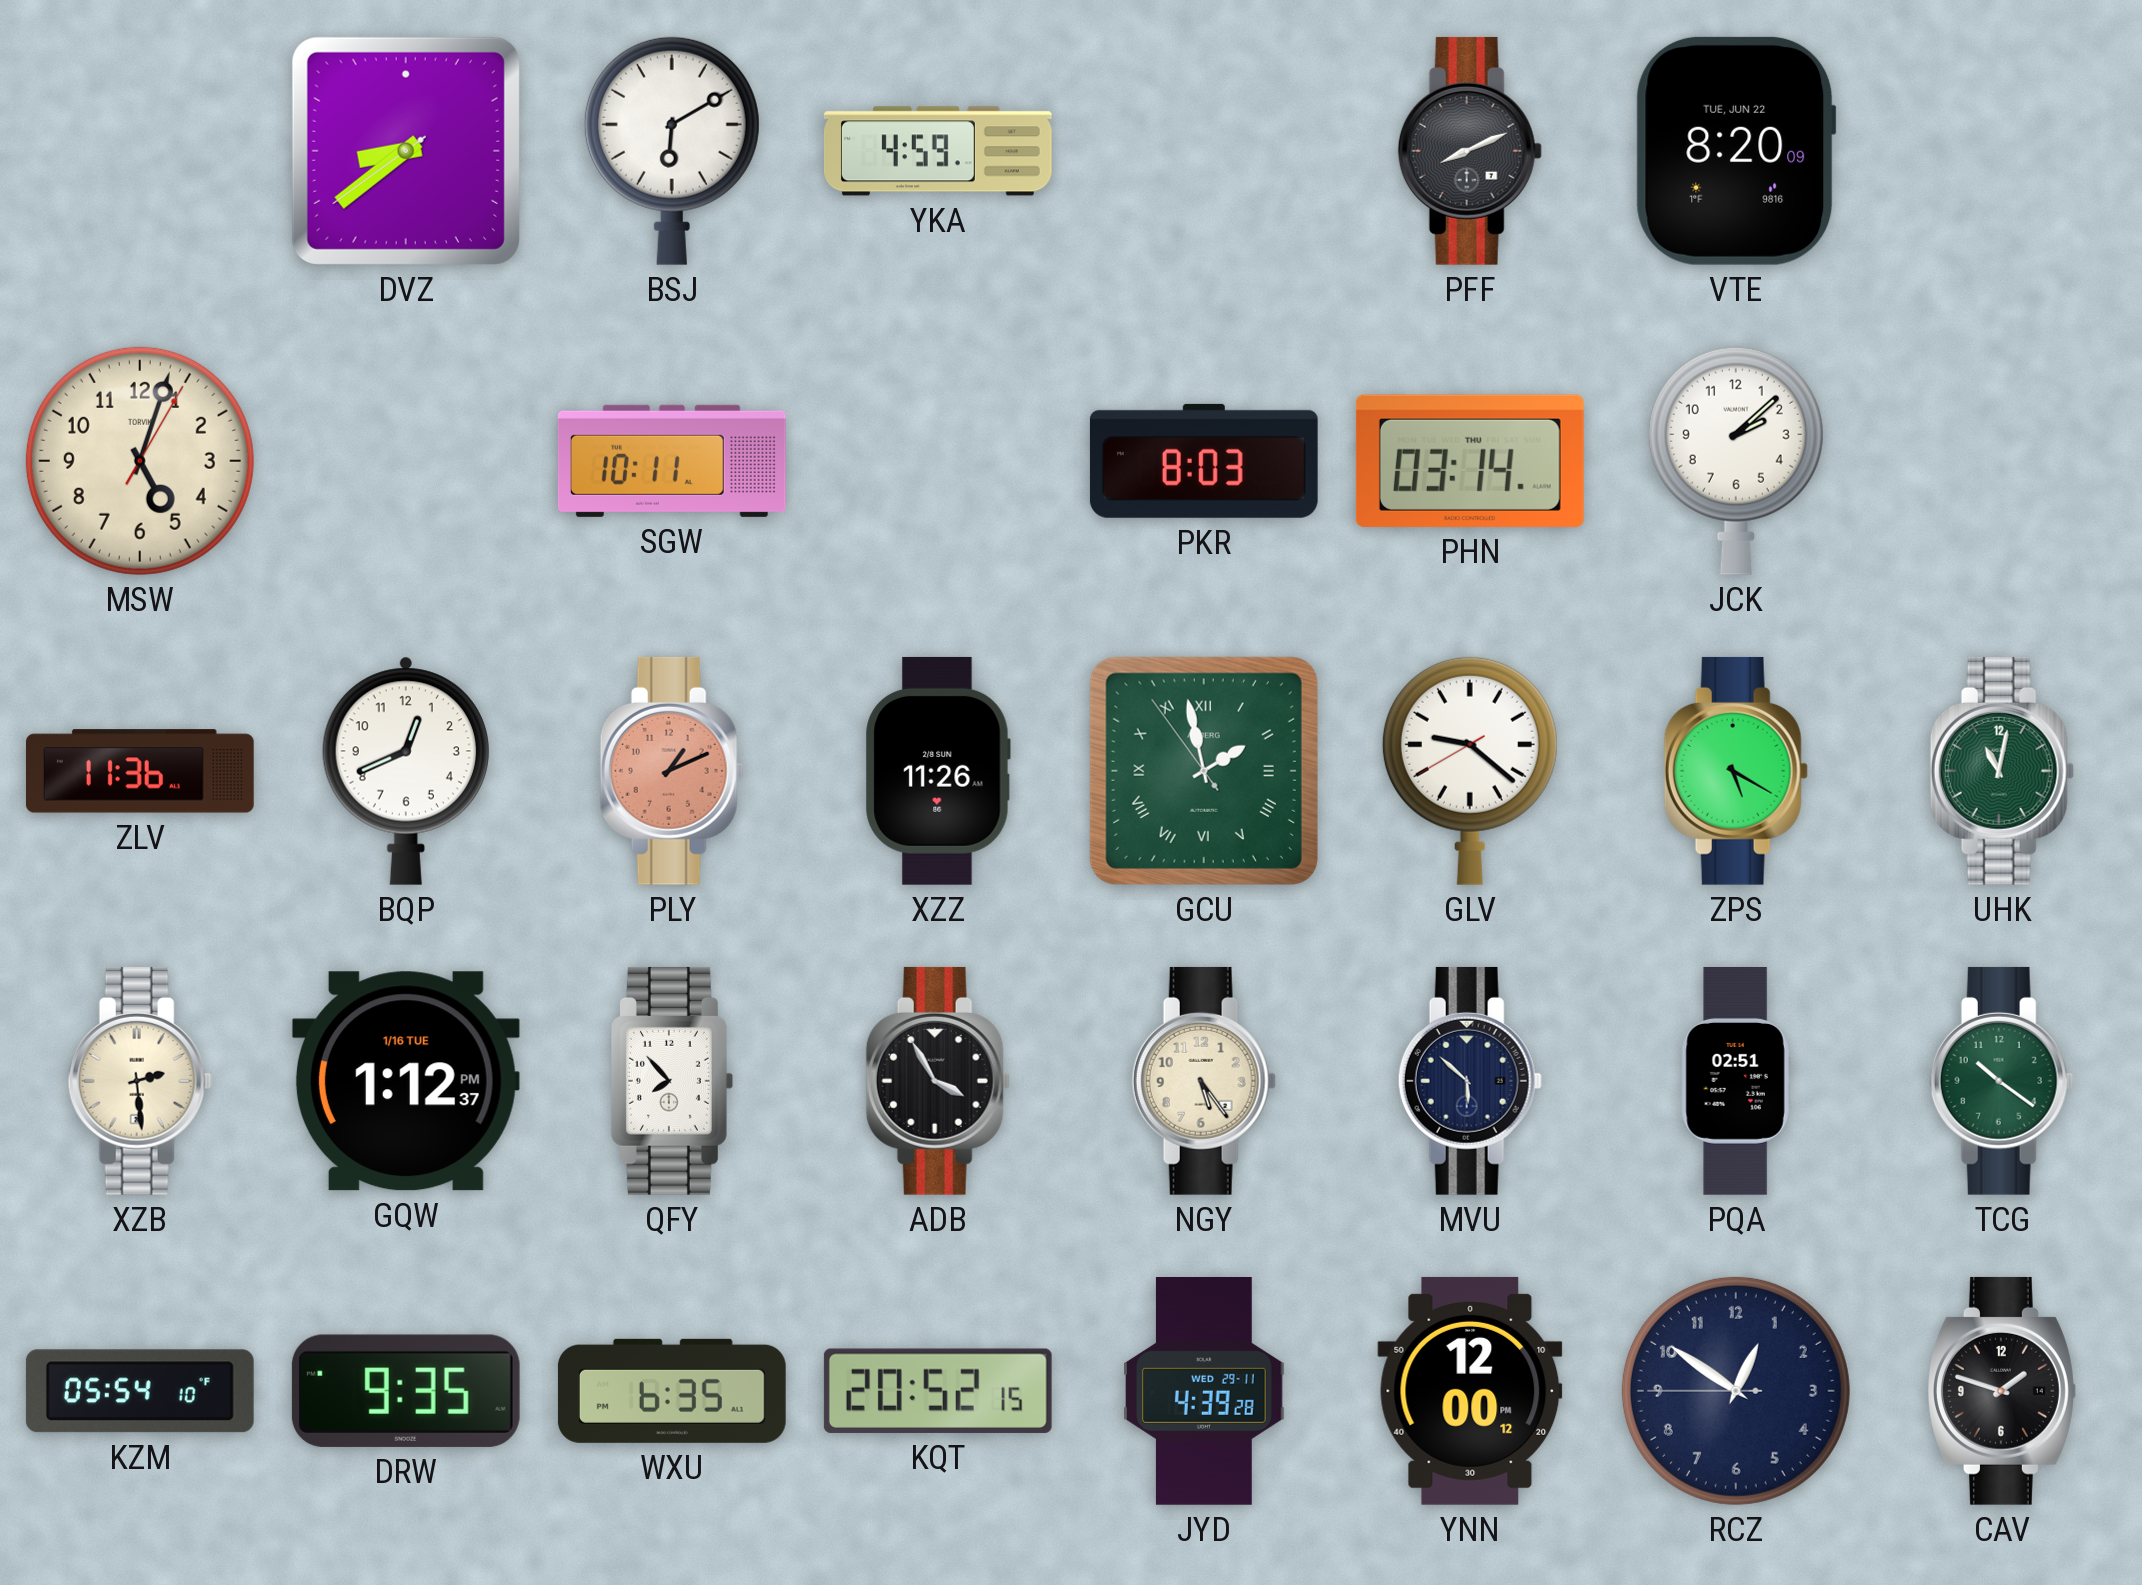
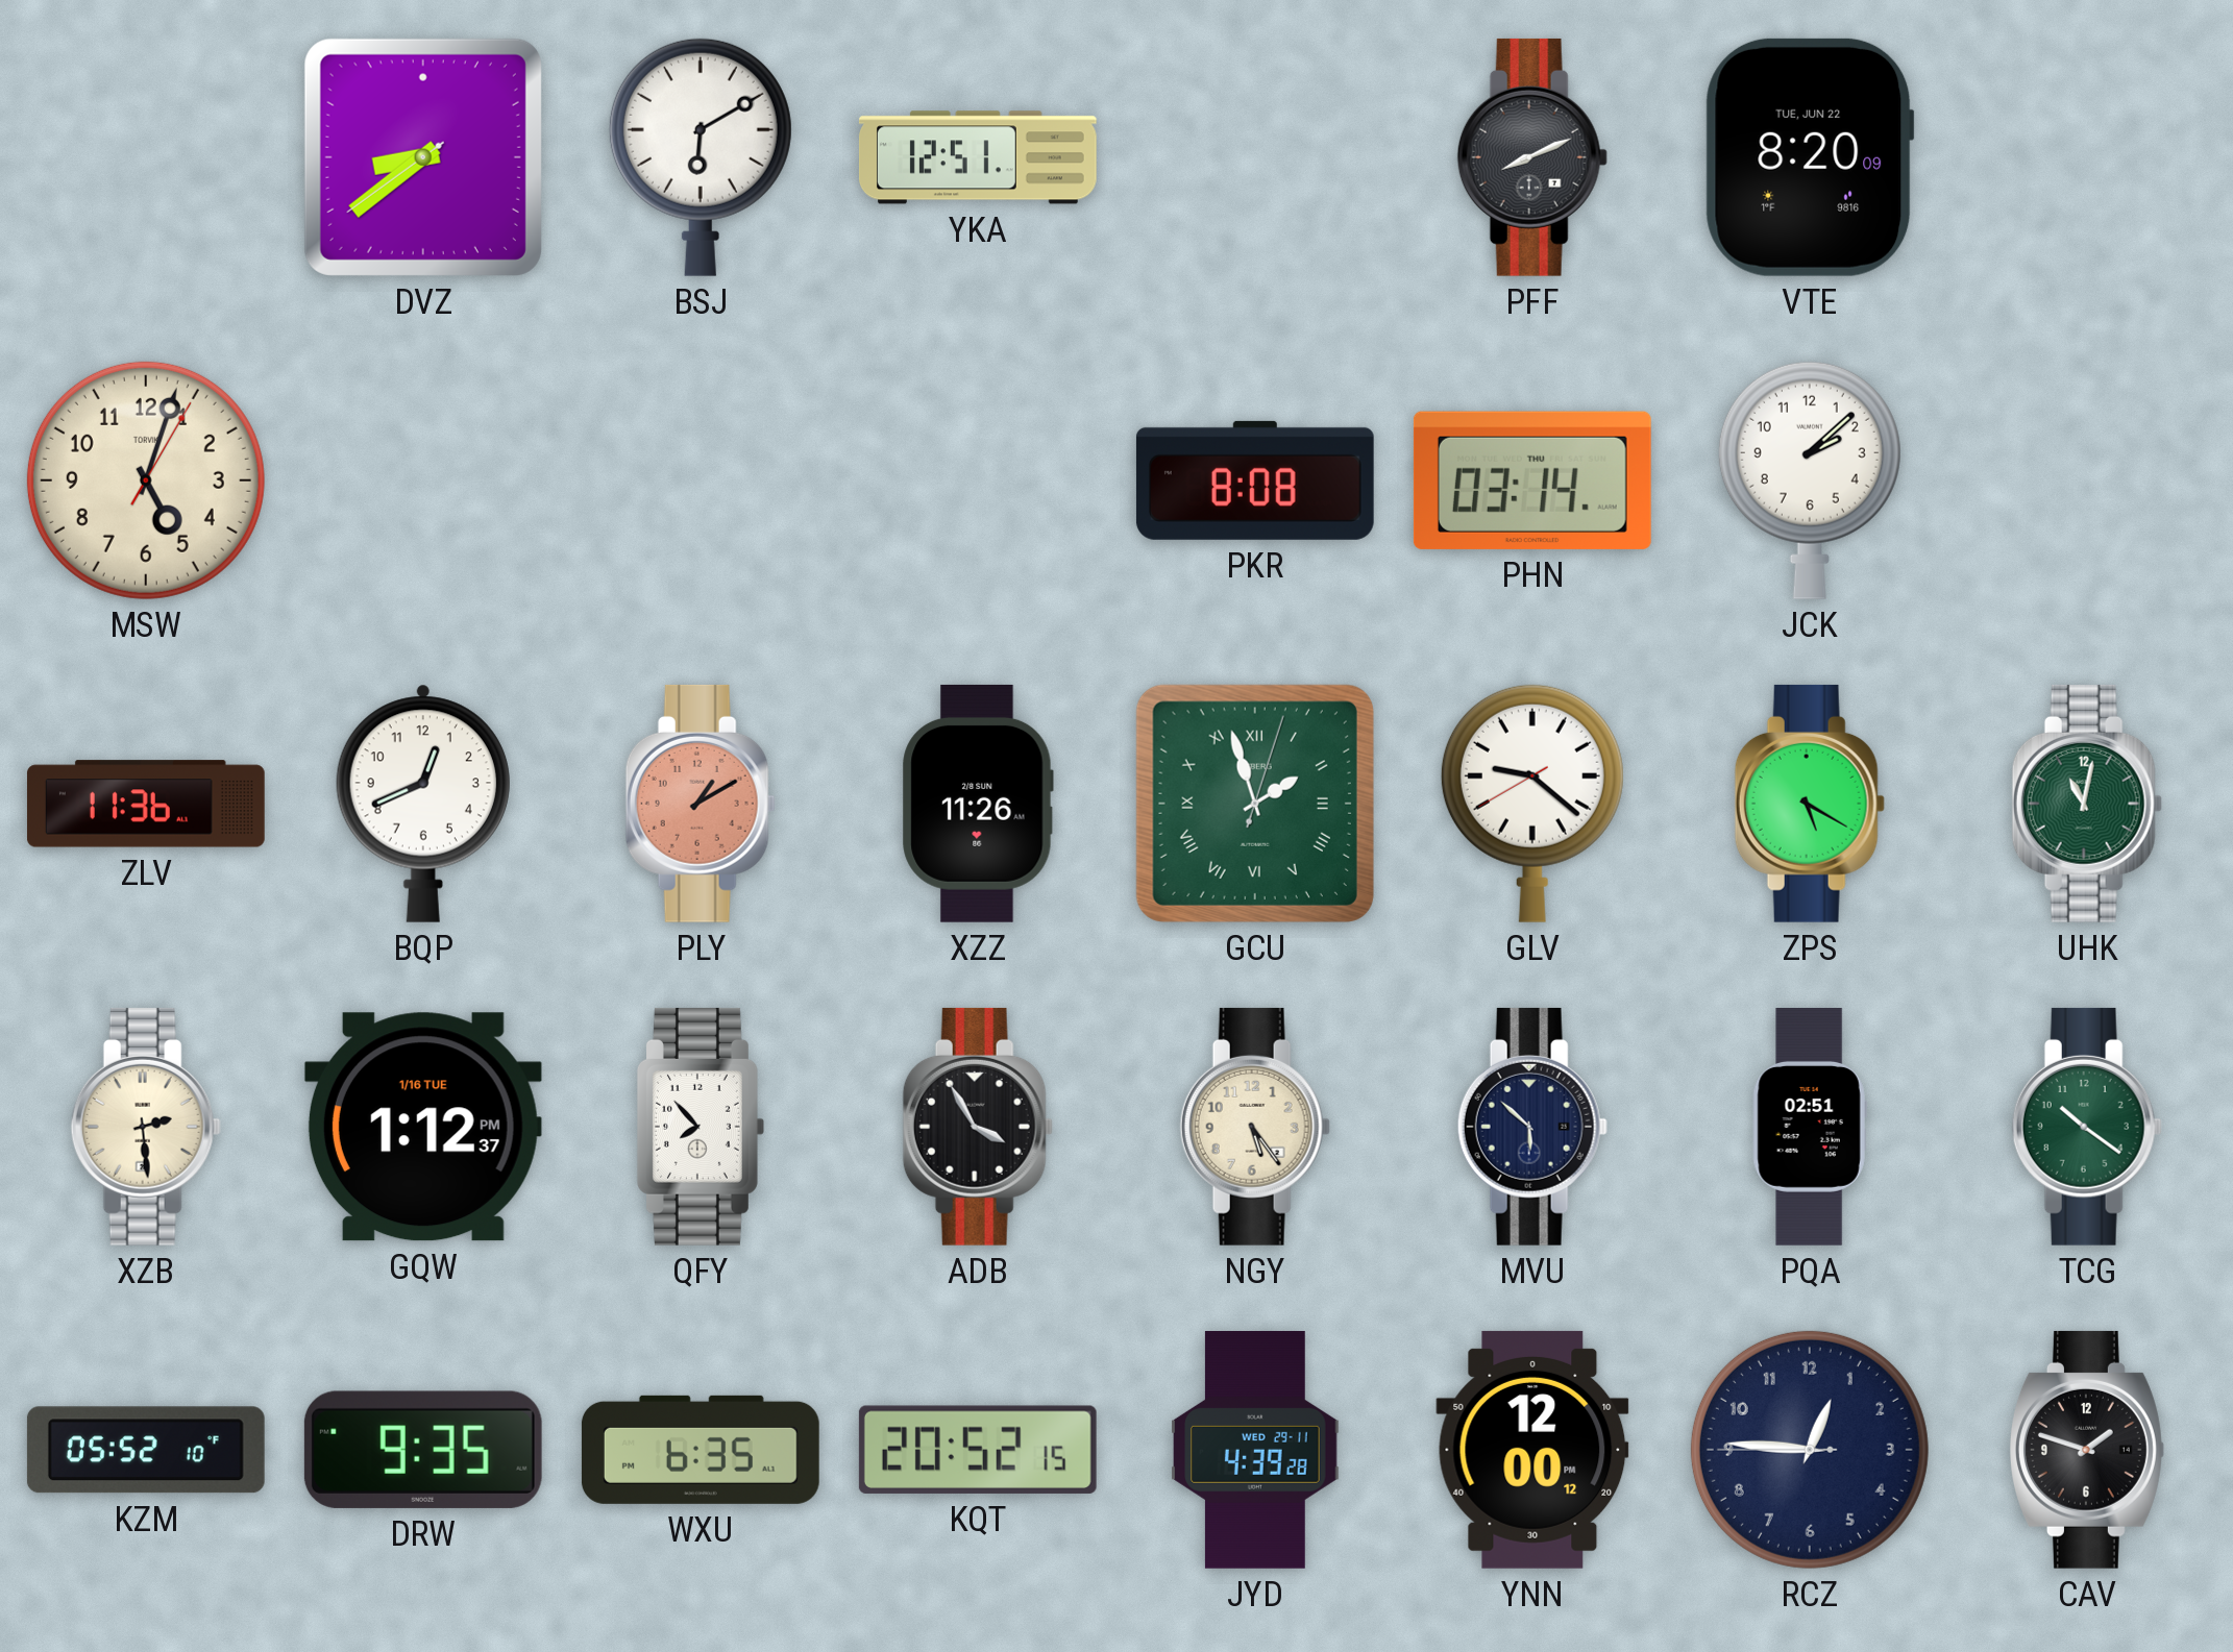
YKA: 4:59 -> 12:51
SGW: 10:11 -> none
PKR: 8:03 -> 8:08
PLY: 1:11 -> 1:10
GCU: 1:57:54 -> 1:57:03
KZM: 05:54 -> 05:52
RCZ: 12:50 -> 12:45
